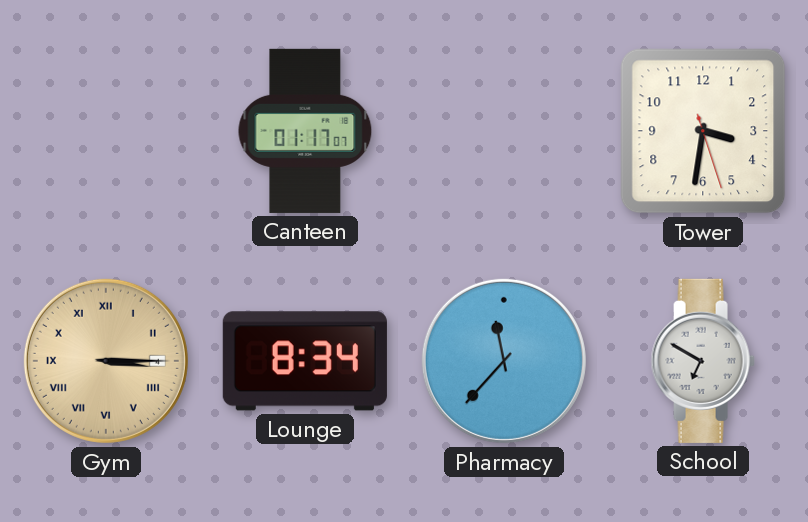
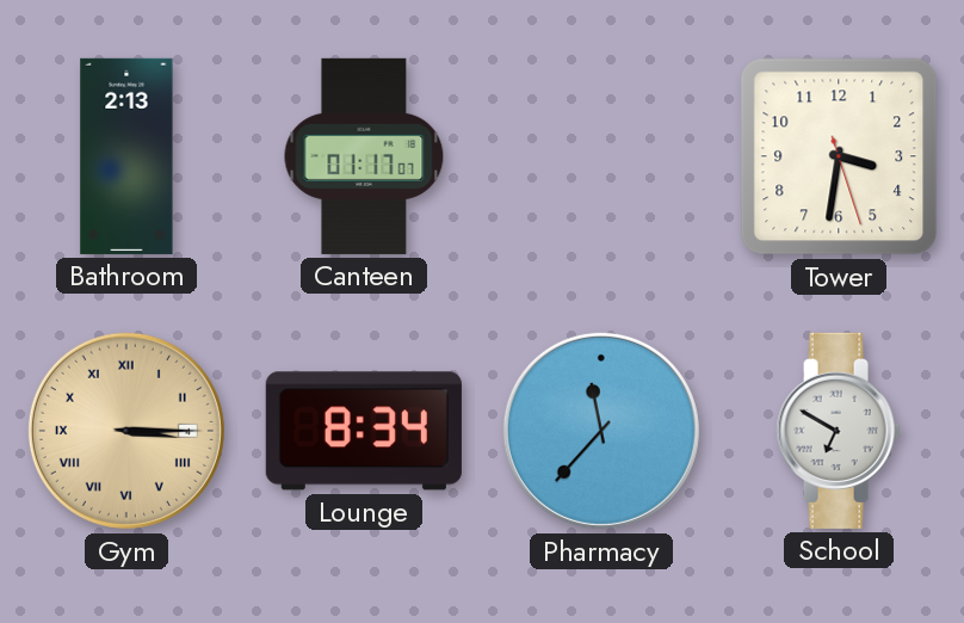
Bathroom: none -> 2:13
